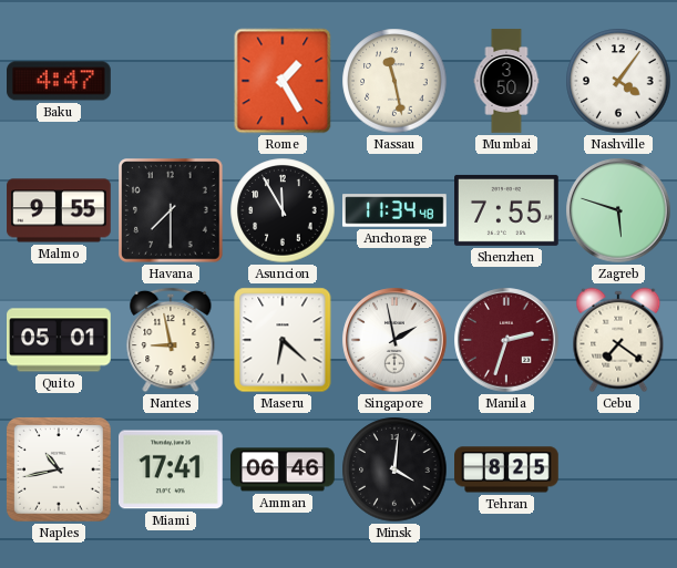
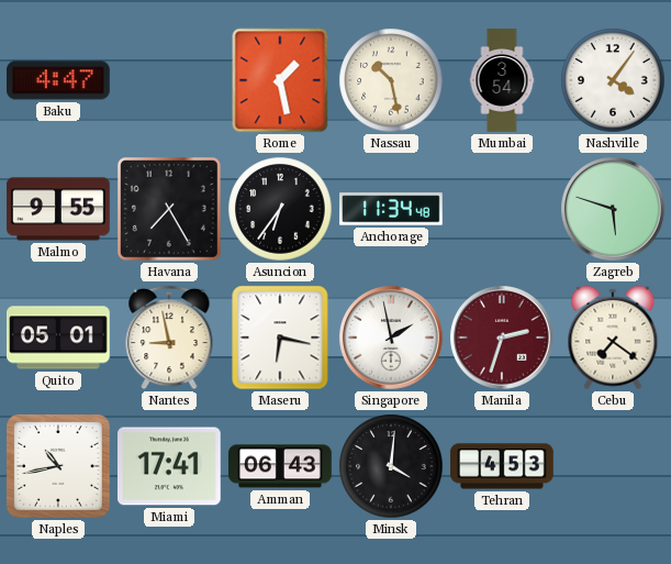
Rome: 1:25 -> 1:28
Nassau: 11:28 -> 10:28
Mumbai: 3:50 -> 3:54
Havana: 7:30 -> 7:25
Asuncion: 11:55 -> 6:36
Shenzhen: 7:55 -> none
Maseru: 6:22 -> 6:17
Amman: 06:46 -> 06:43
Tehran: 8:25 -> 4:53
